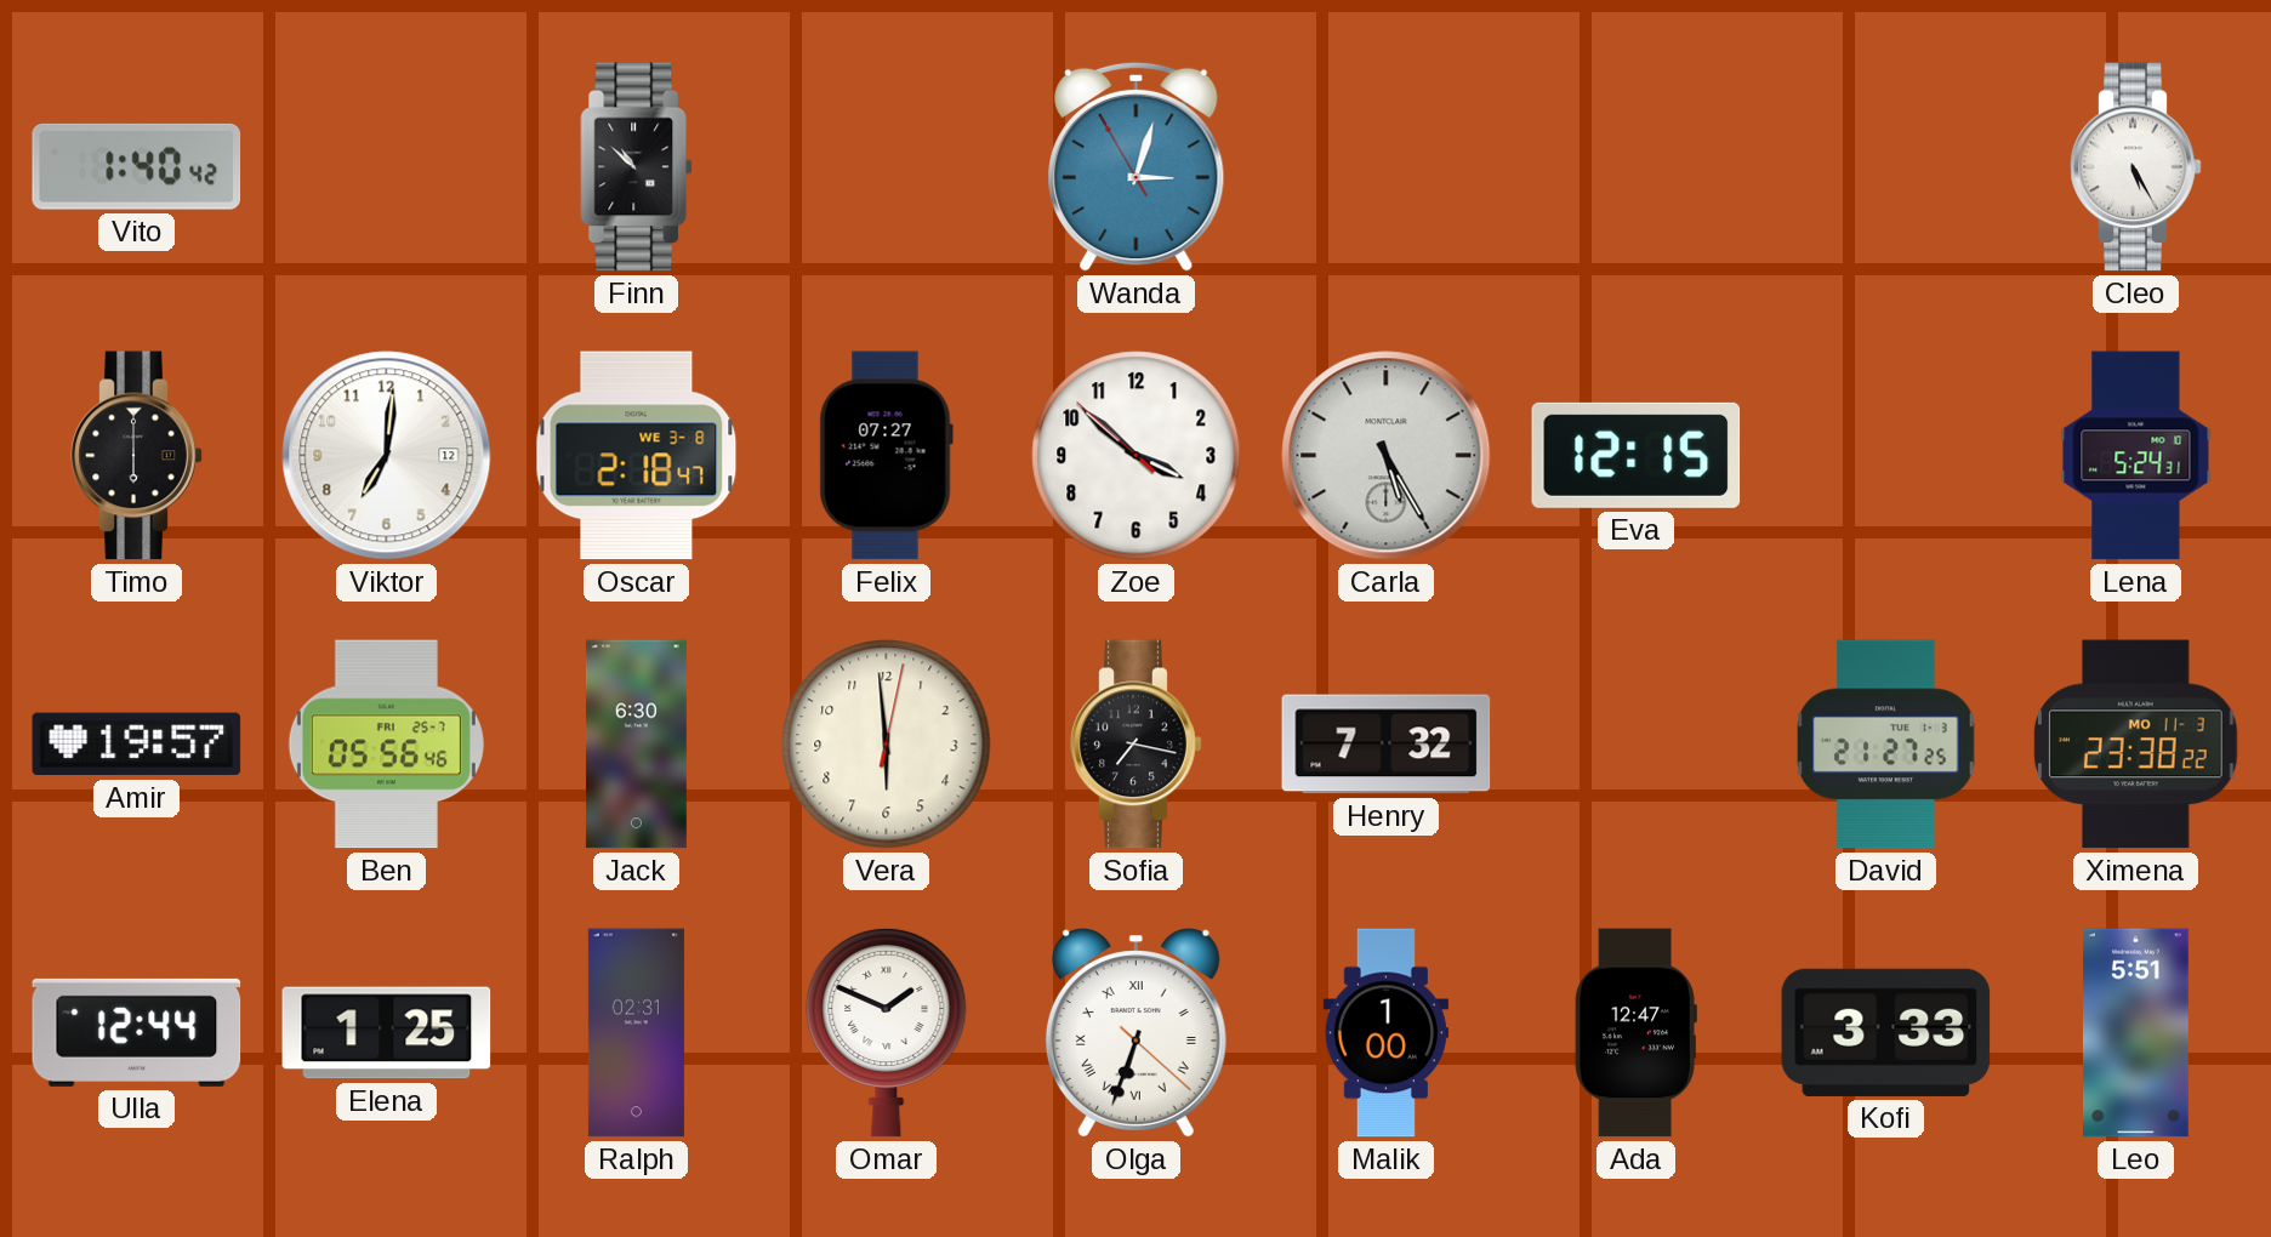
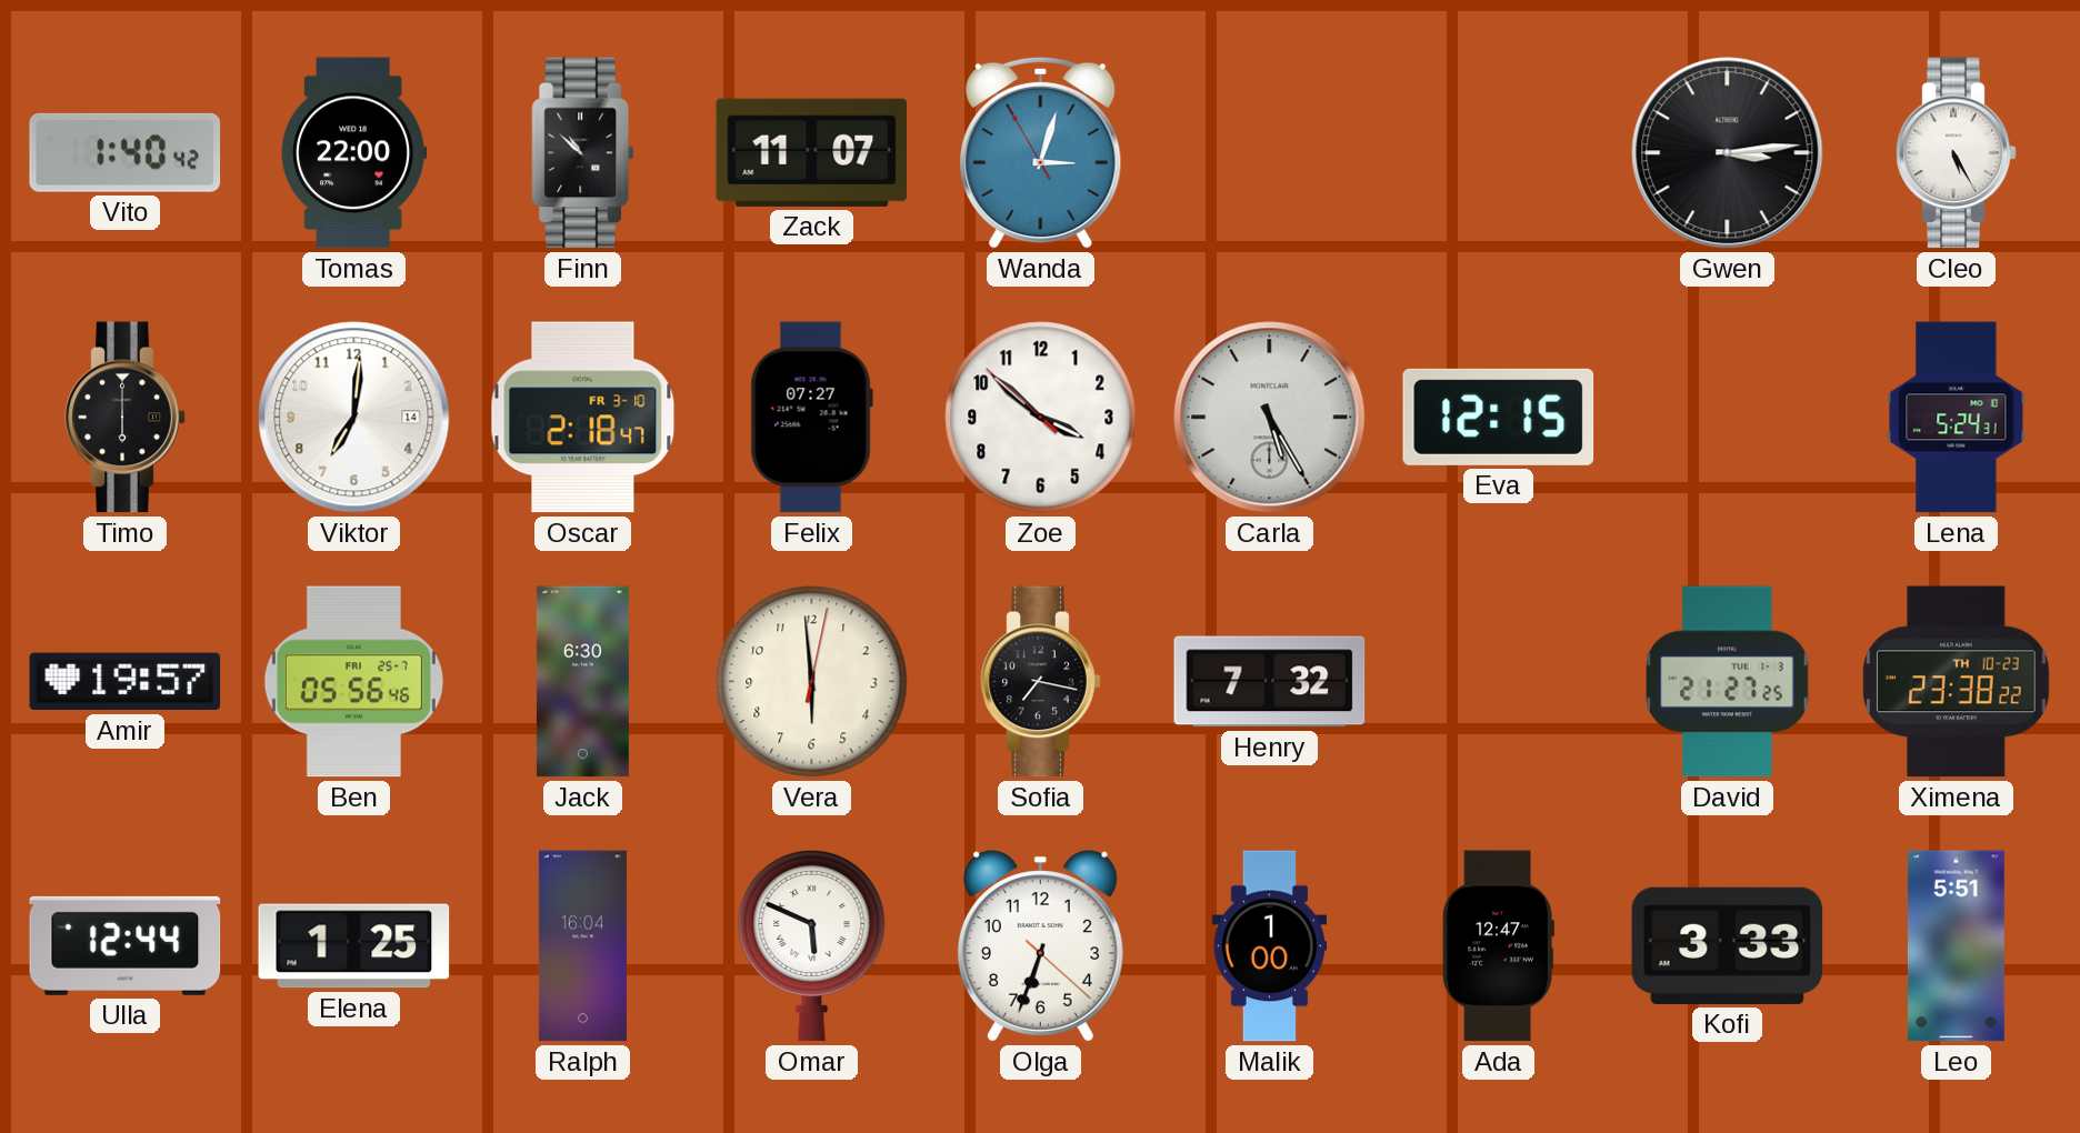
Tomas: none -> 22:00
Zack: none -> 11:07
Gwen: none -> 3:14
Viktor date: 12 -> 14
Oscar date: WE 3-8 -> FR 3-10
Ximena date: MO 11-3 -> TH 10-23
Ralph: 02:31 -> 16:04
Omar: 1:49 -> 5:49
Olga numerals: Roman -> Arabic
